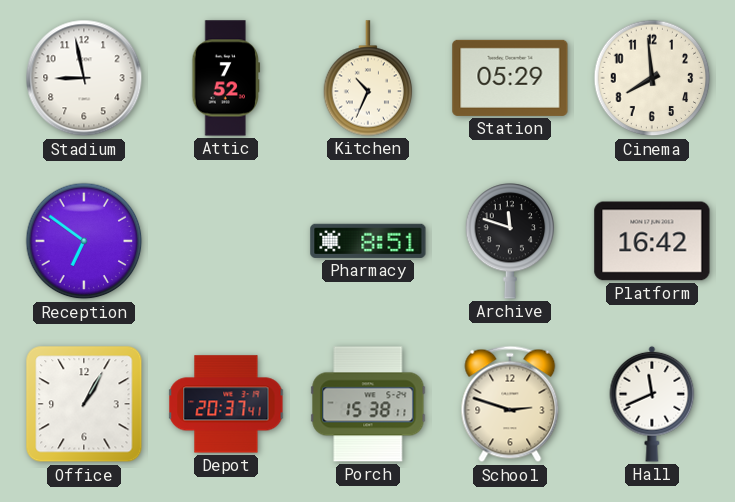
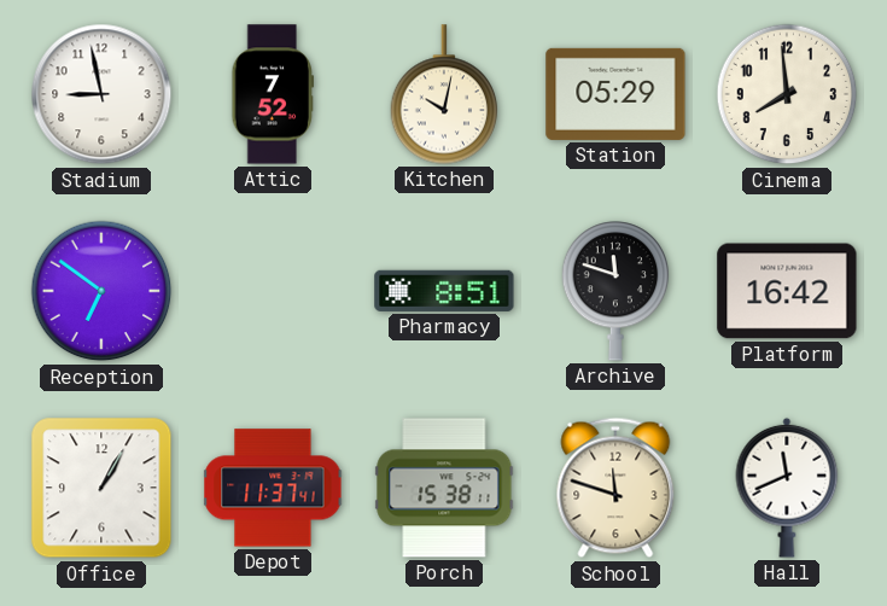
Kitchen: 10:34 -> 10:02
Depot: 20:37 -> 11:37
School: 2:48 -> 11:48
